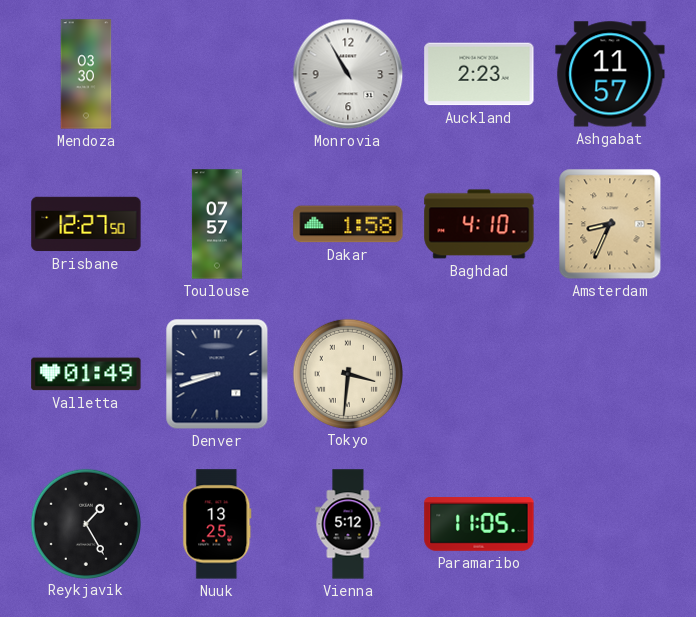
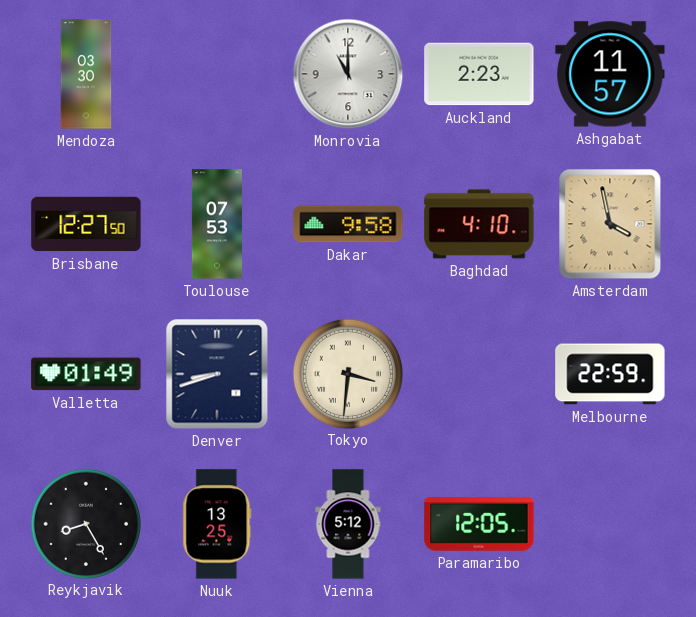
Monrovia: 10:55 -> 11:00
Toulouse: 07:57 -> 07:53
Dakar: 1:58 -> 9:58
Amsterdam: 8:34 -> 3:58
Melbourne: none -> 22:59
Reykjavik: 1:25 -> 8:25
Paramaribo: 11:05 -> 12:05
